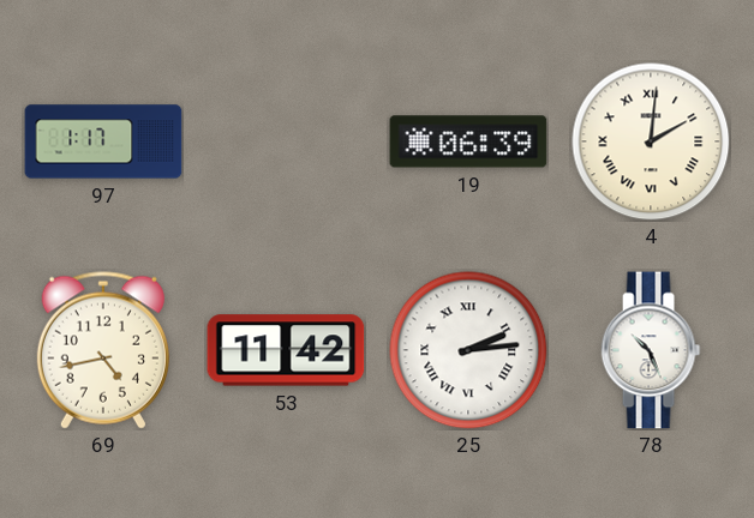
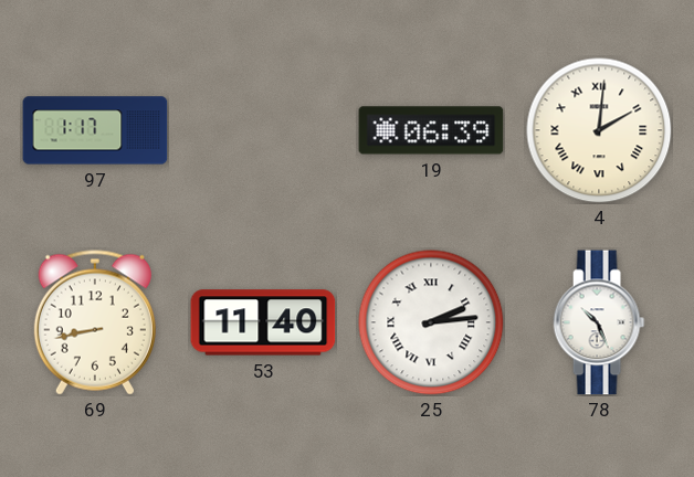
69: 4:43 -> 8:43
53: 11:42 -> 11:40
